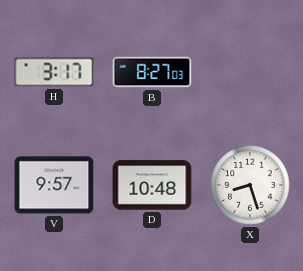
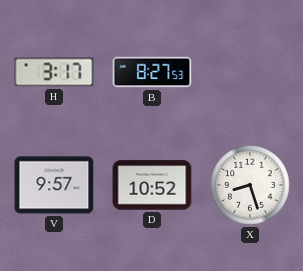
B: 8:27:03 -> 8:27:53
D: 10:48 -> 10:52
